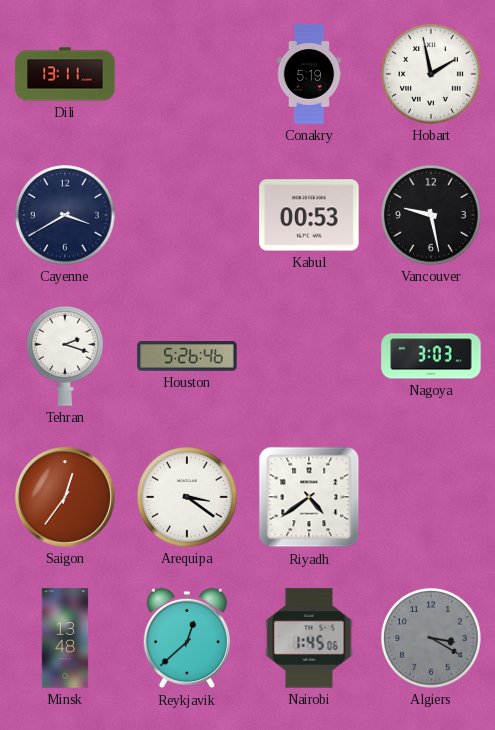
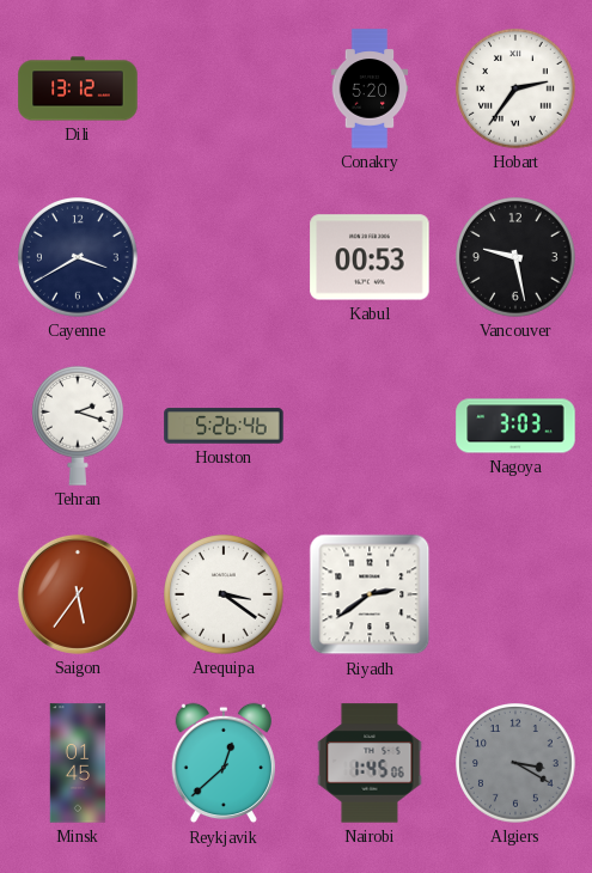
Dili: 13:11 -> 13:12
Conakry: 5:19 -> 5:20
Hobart: 1:58 -> 2:36
Saigon: 12:36 -> 5:36
Riyadh: 4:39 -> 2:39
Minsk: 13:48 -> 01:45
